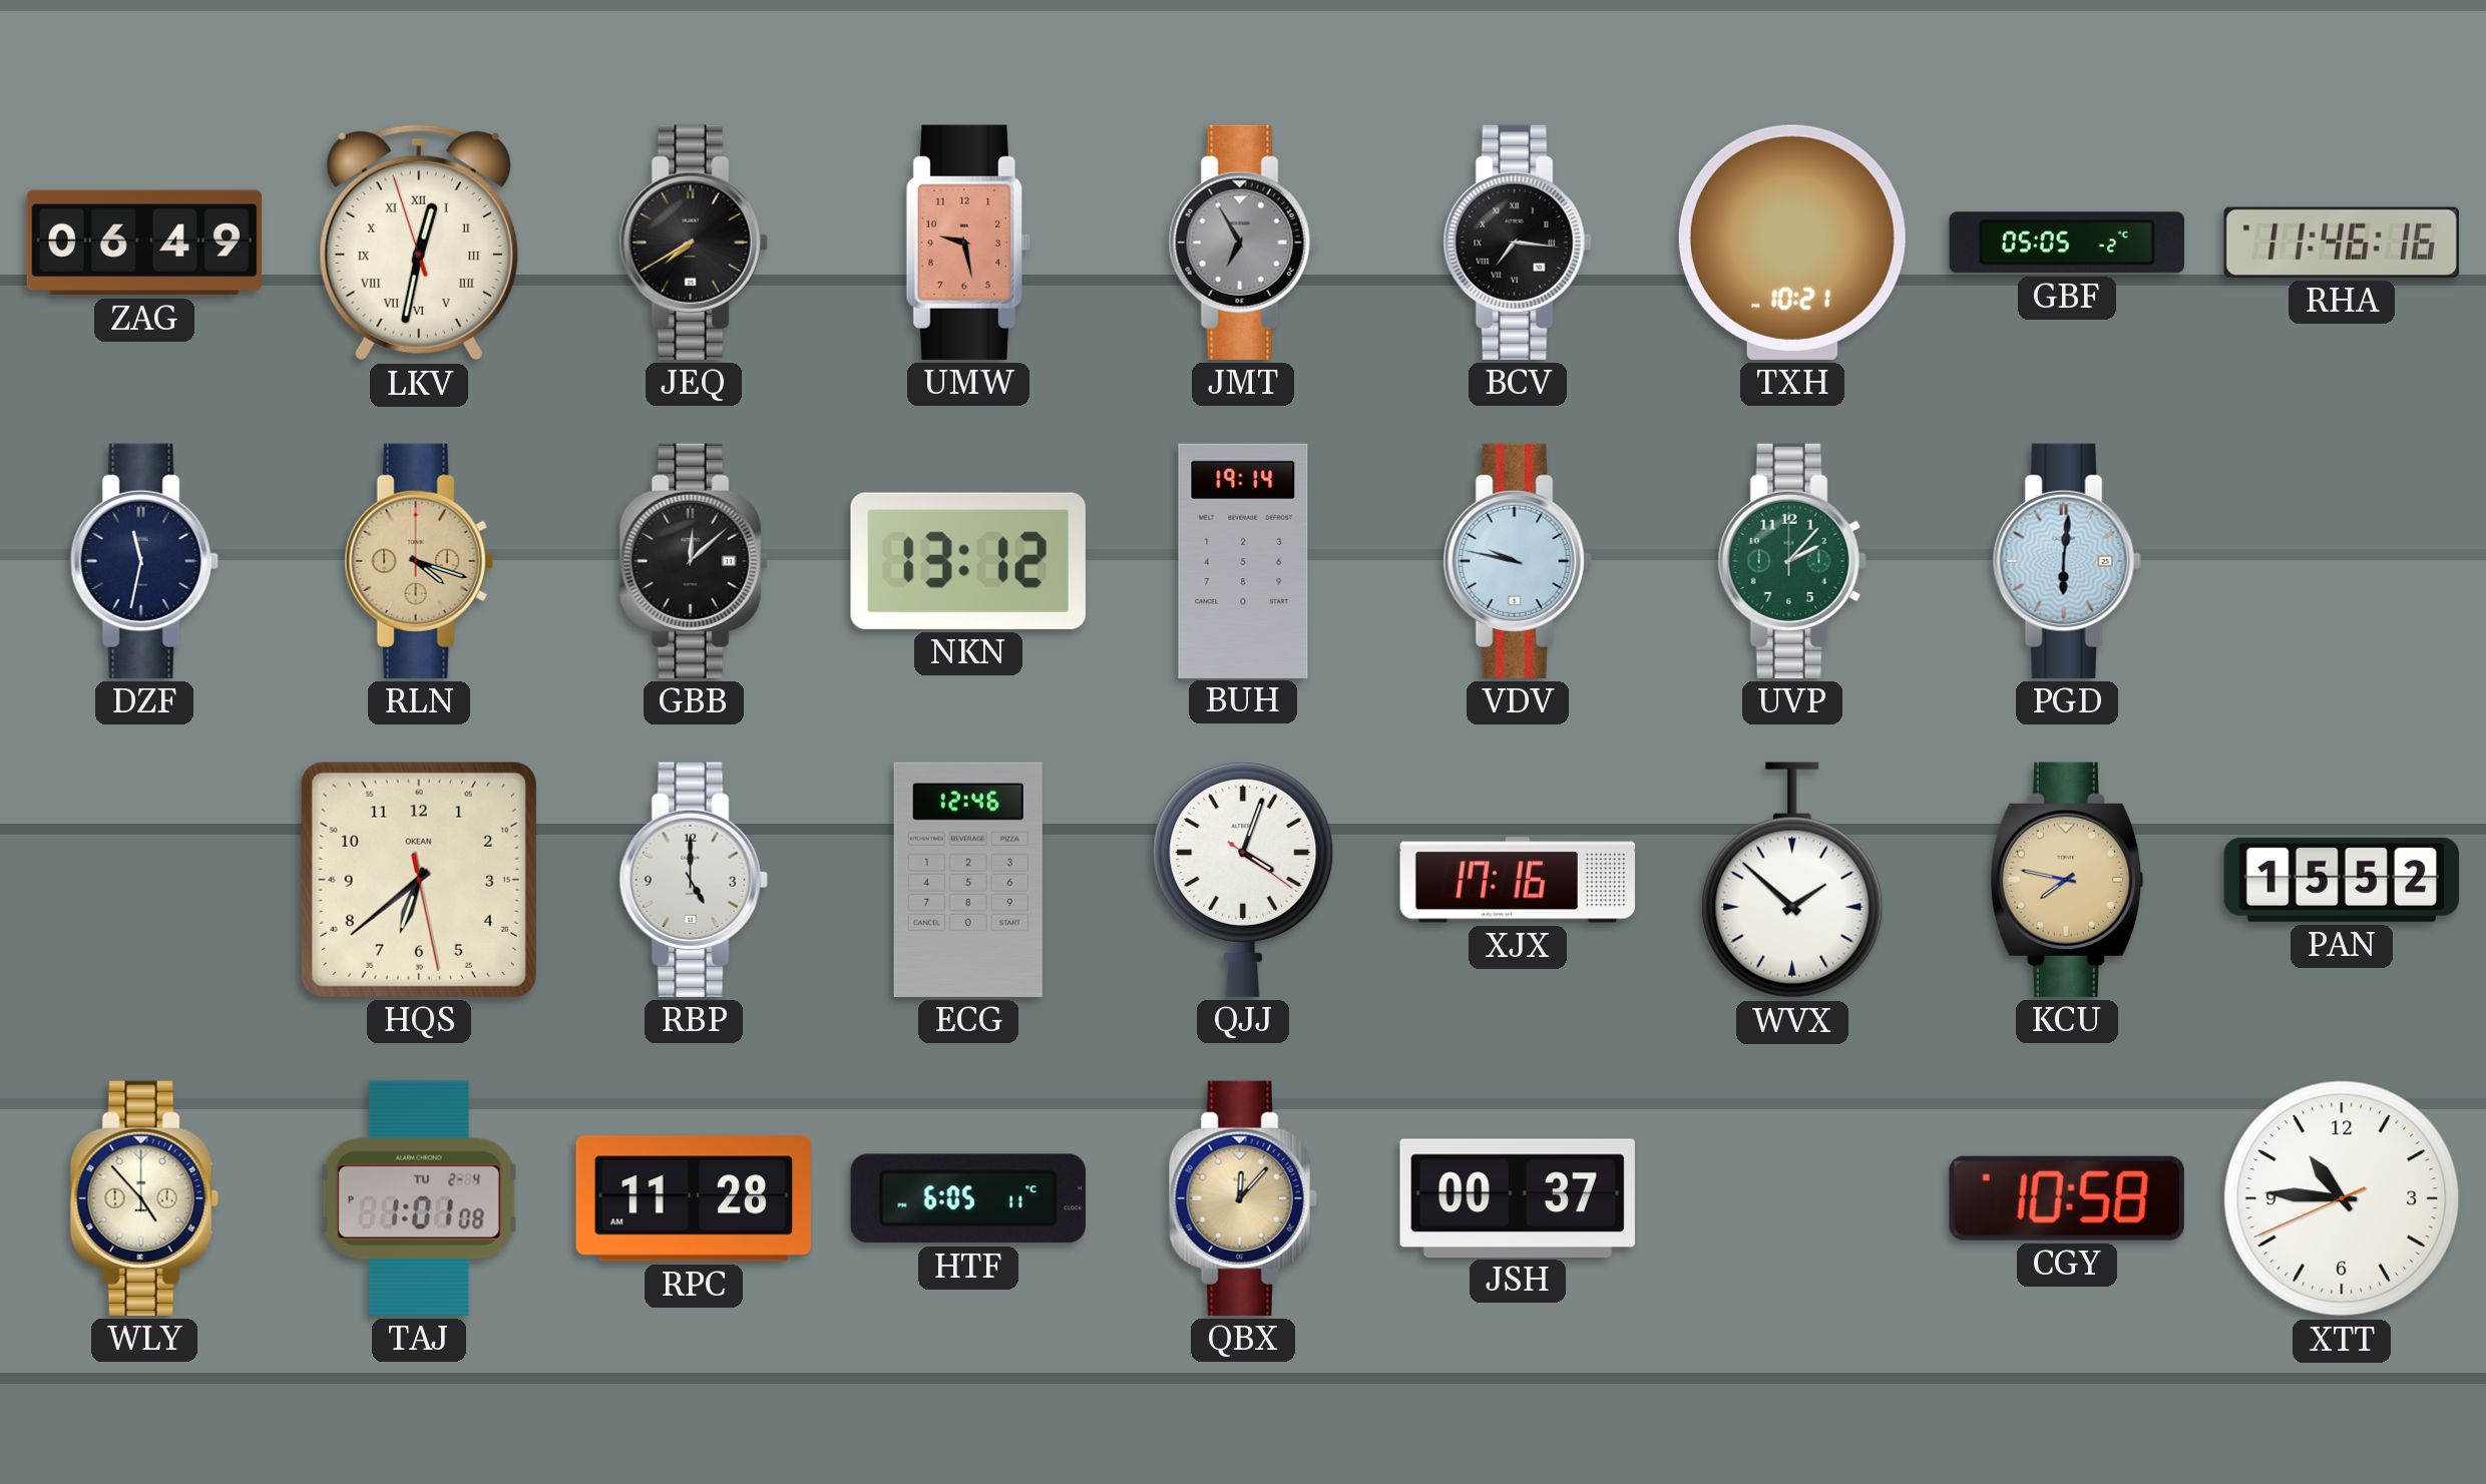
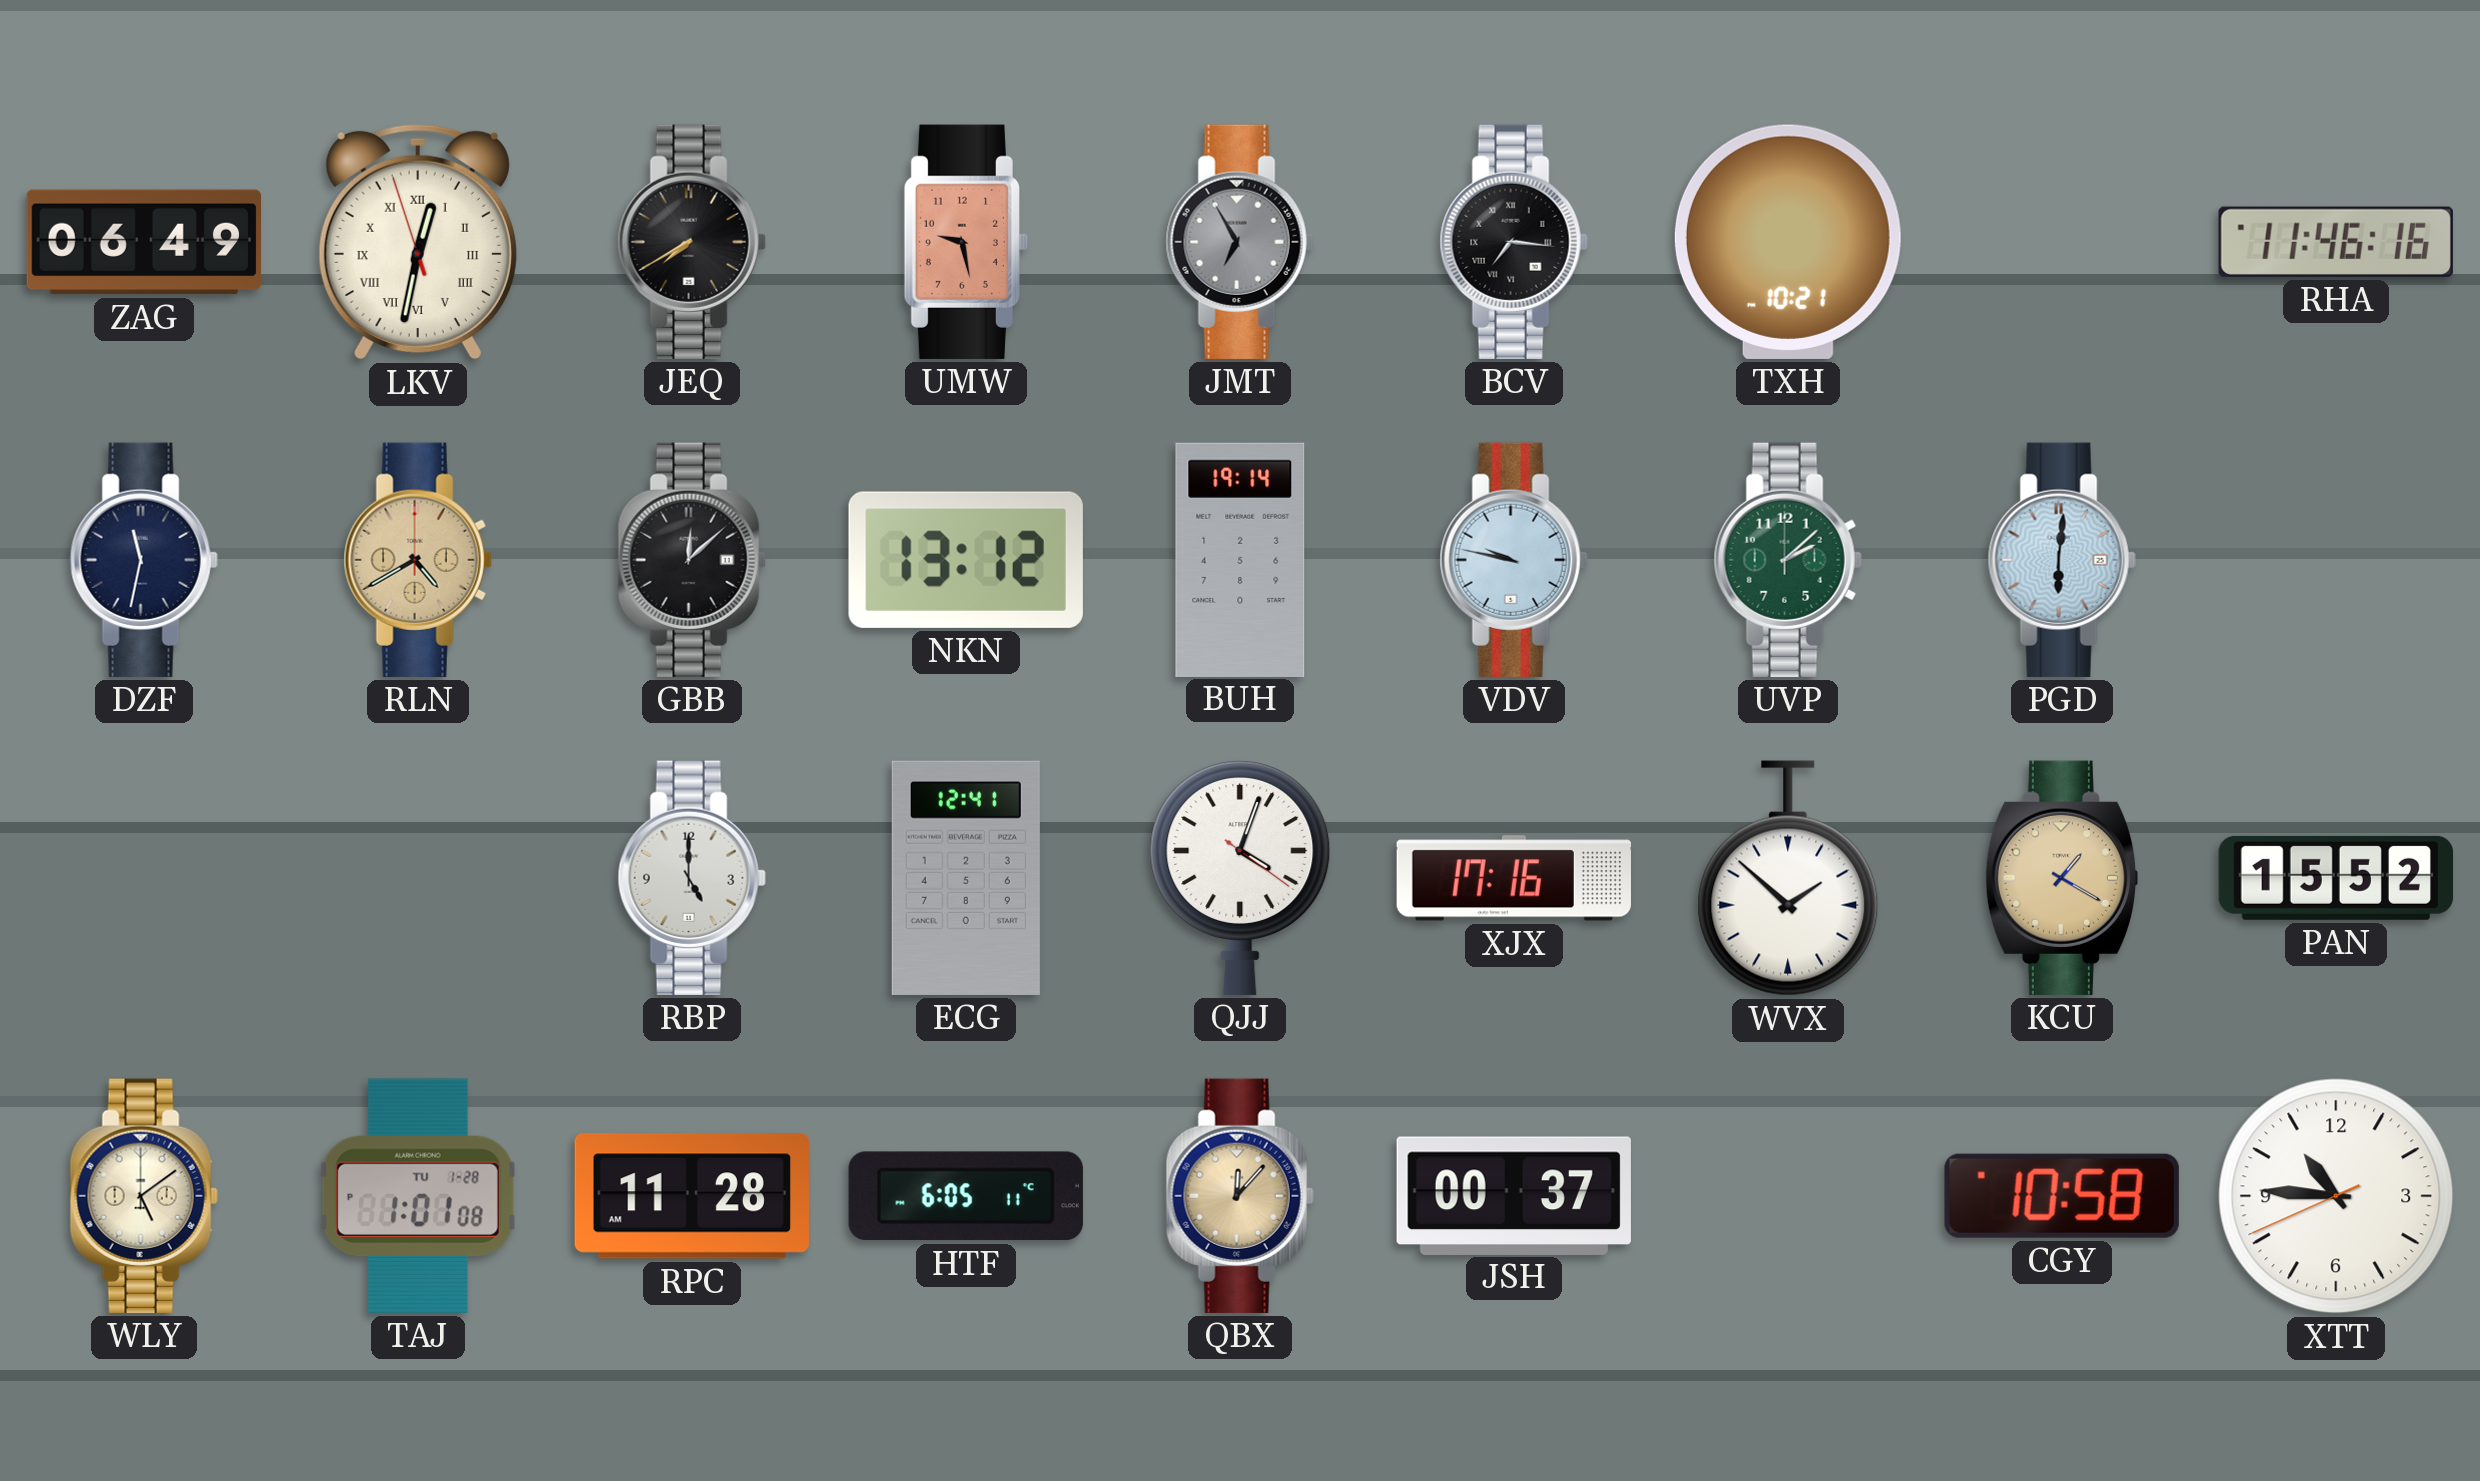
GBF: 05:05 -> none
RLN: 4:18 -> 4:40
UVP: 2:07 -> 2:08
HQS: 6:38 -> none
ECG: 12:46 -> 12:41
KCU: 7:47 -> 1:20
WLY: 4:53 -> 5:09
TAJ date: TU 2-4 -> TU 1-28
